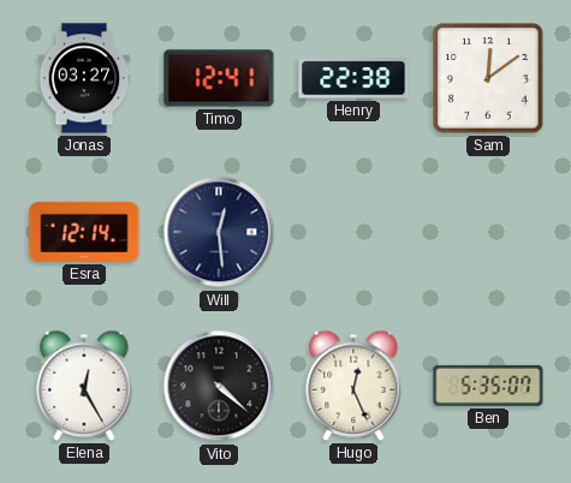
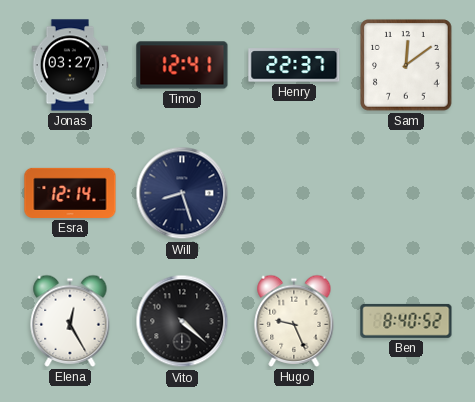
Henry: 22:38 -> 22:37
Will: 12:29 -> 8:27
Hugo: 12:26 -> 9:26
Ben: 5:35 -> 8:40
